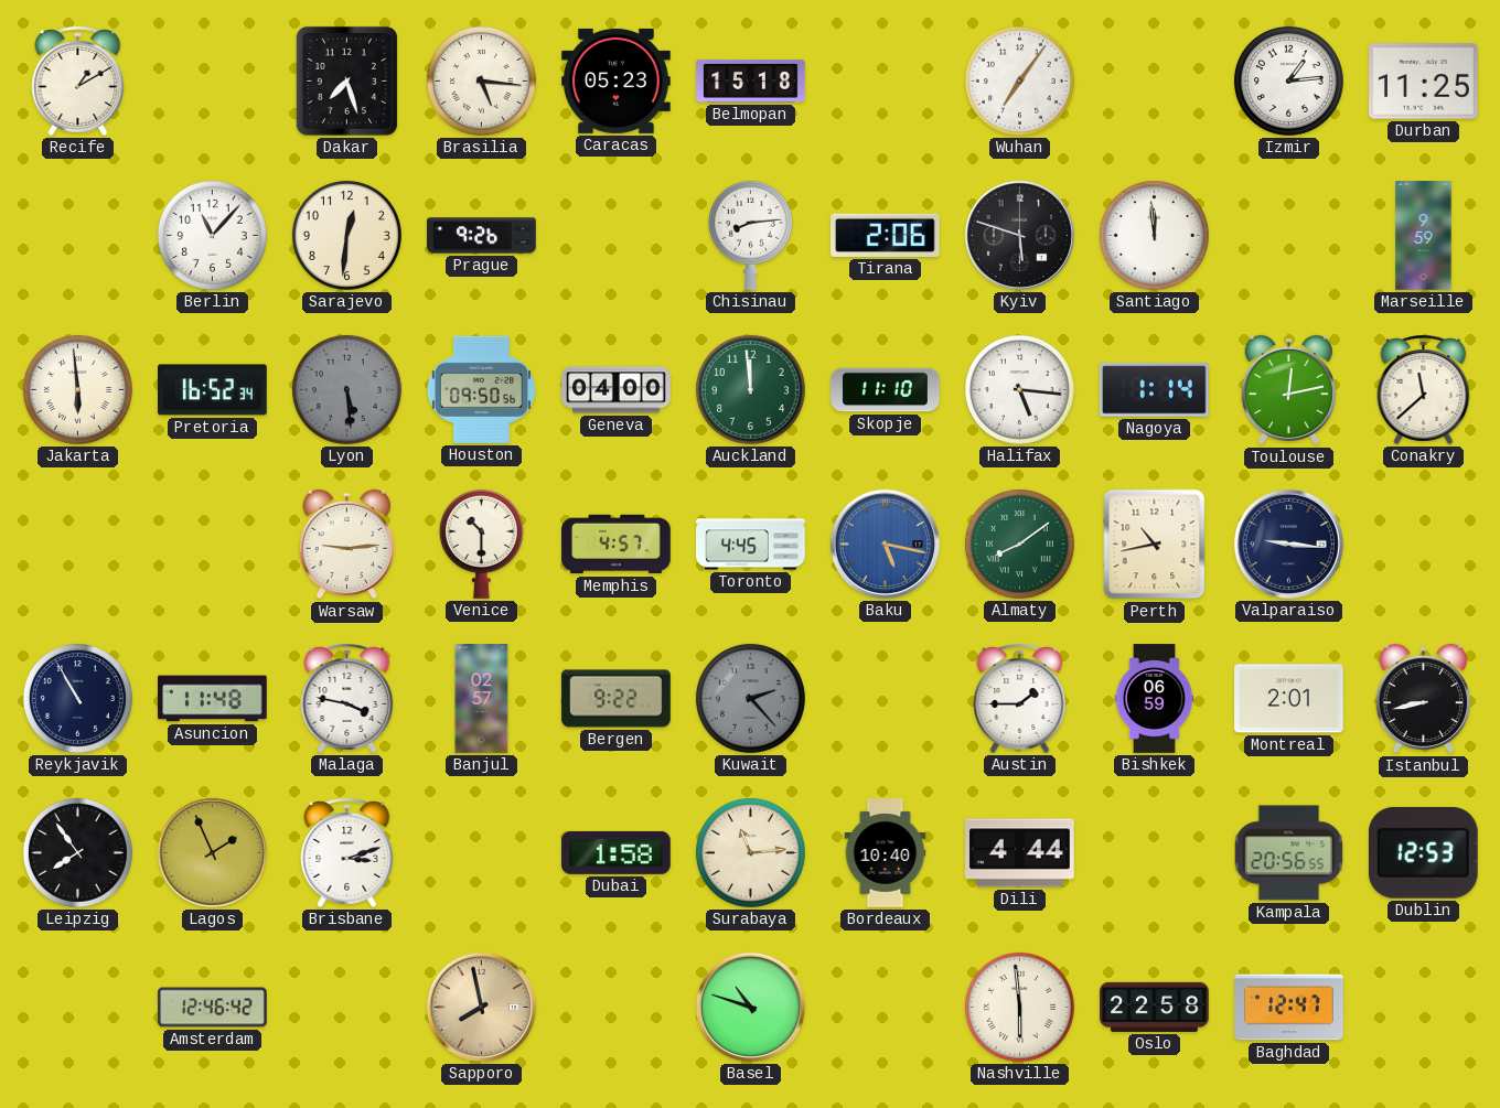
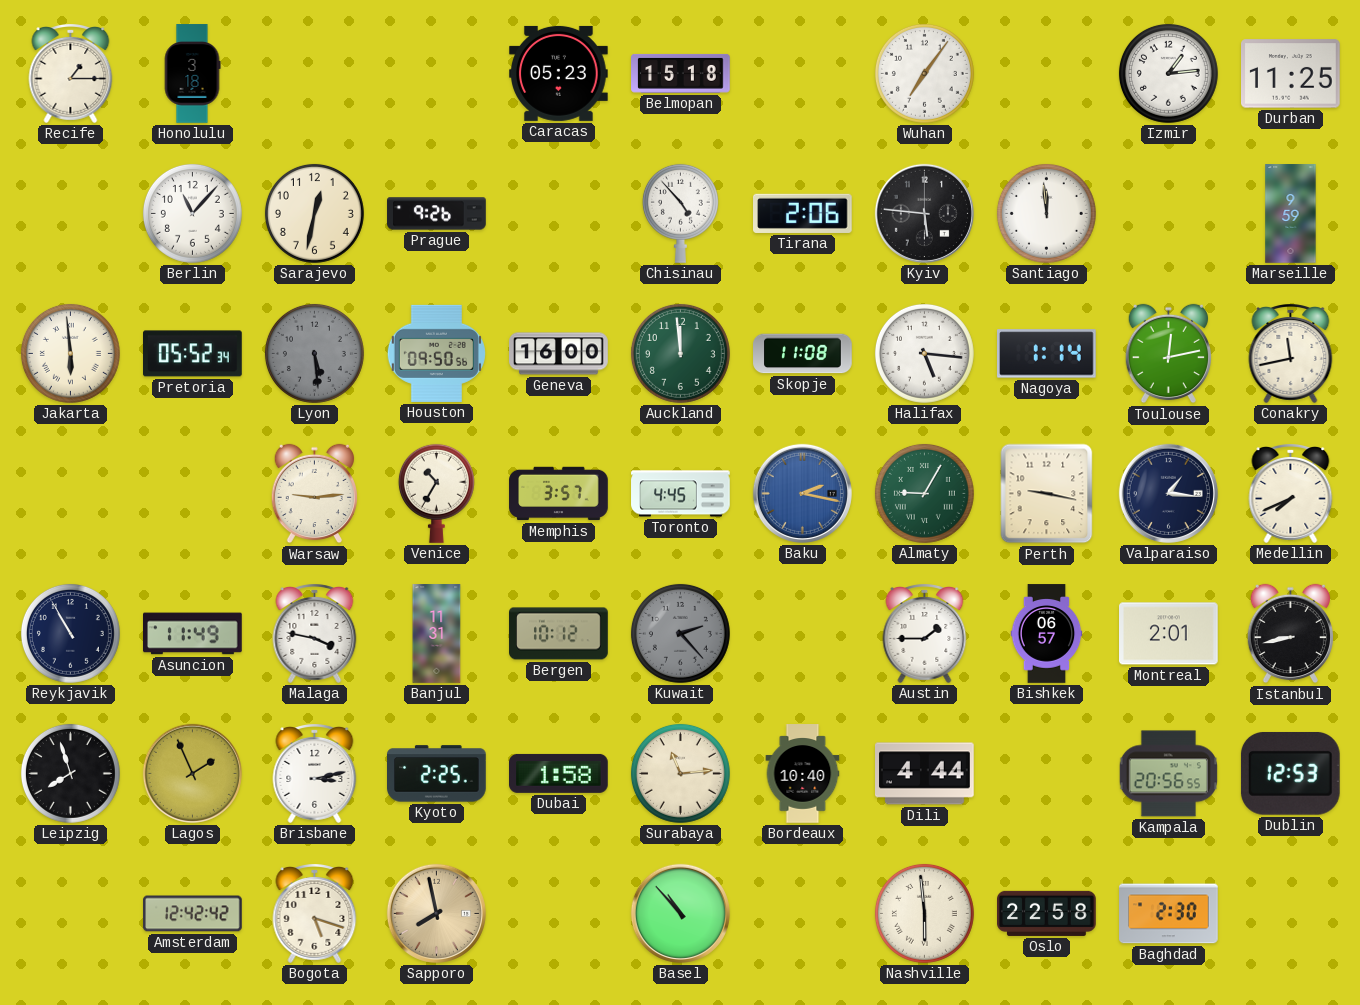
Recife: 1:10 -> 1:15
Honolulu: none -> 3:18
Dakar: 7:27 -> none
Brasilia: 5:16 -> none
Sarajevo: 12:31 -> 12:32
Chisinau: 8:14 -> 4:53
Kyiv: 5:48 -> 5:46
Pretoria: 16:52 -> 05:52
Geneva: 04:00 -> 16:00
Skopje: 11:10 -> 11:08
Conakry: 11:38 -> 11:43
Venice: 10:30 -> 10:35
Memphis: 4:57 -> 3:57
Baku: 5:17 -> 2:17
Almaty: 8:09 -> 9:05
Perth: 10:43 -> 9:17
Valparaiso: 9:16 -> 1:16
Medellin: none -> 7:41
Asuncion: 11:48 -> 11:49
Banjul: 02:57 -> 11:31
Bergen: 9:22 -> 10:12
Bishkek: 06:59 -> 06:57
Leipzig: 7:54 -> 7:57
Brisbane: 3:12 -> 3:13
Kyoto: none -> 2:25
Amsterdam: 12:46 -> 12:42
Bogota: none -> 5:18
Basel: 10:48 -> 10:53
Baghdad: 12:47 -> 2:30
